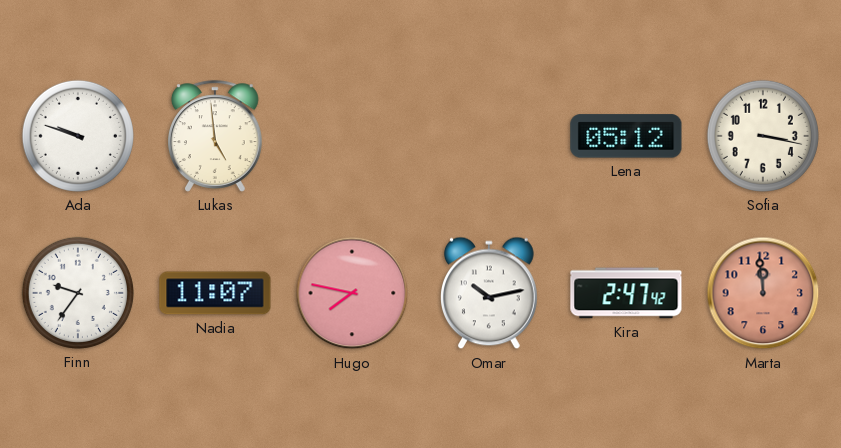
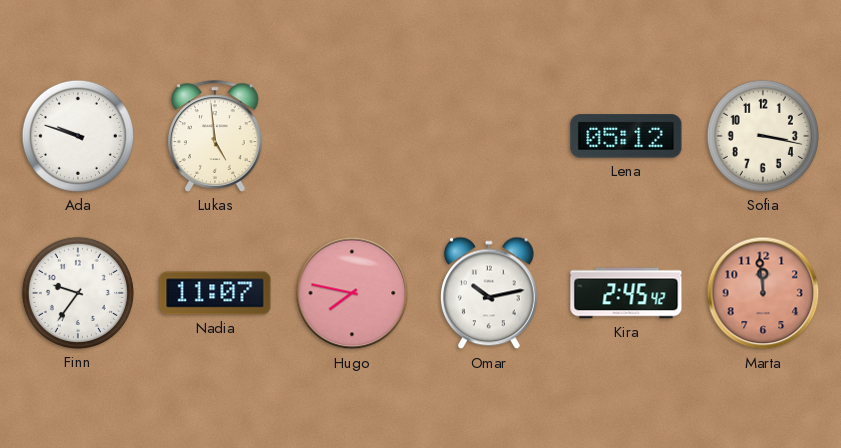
Kira: 2:47 -> 2:45
